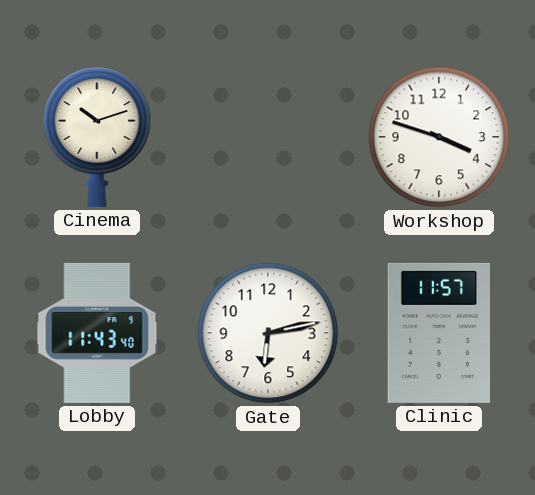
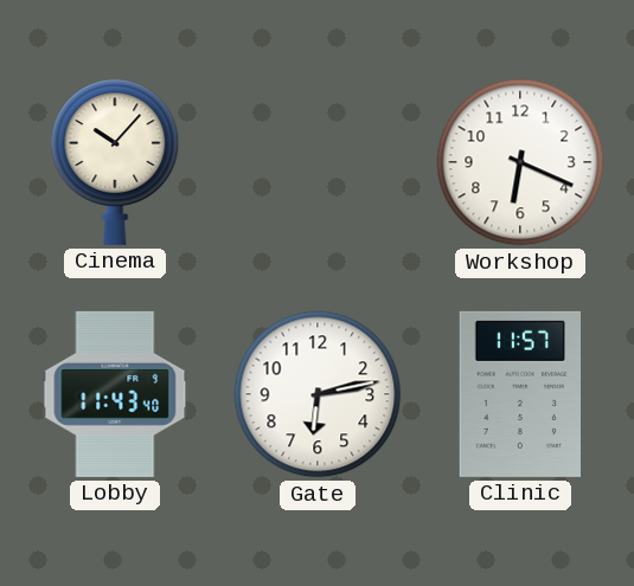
Cinema: 10:12 -> 10:07
Workshop: 3:48 -> 6:19
